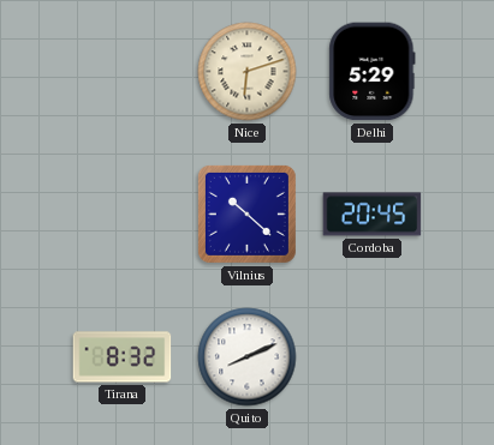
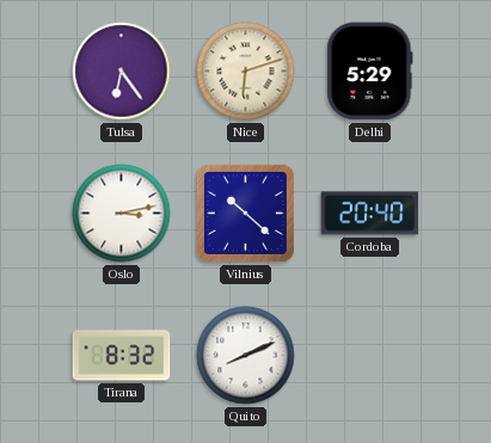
Tulsa: none -> 6:24
Oslo: none -> 3:13
Cordoba: 20:45 -> 20:40
